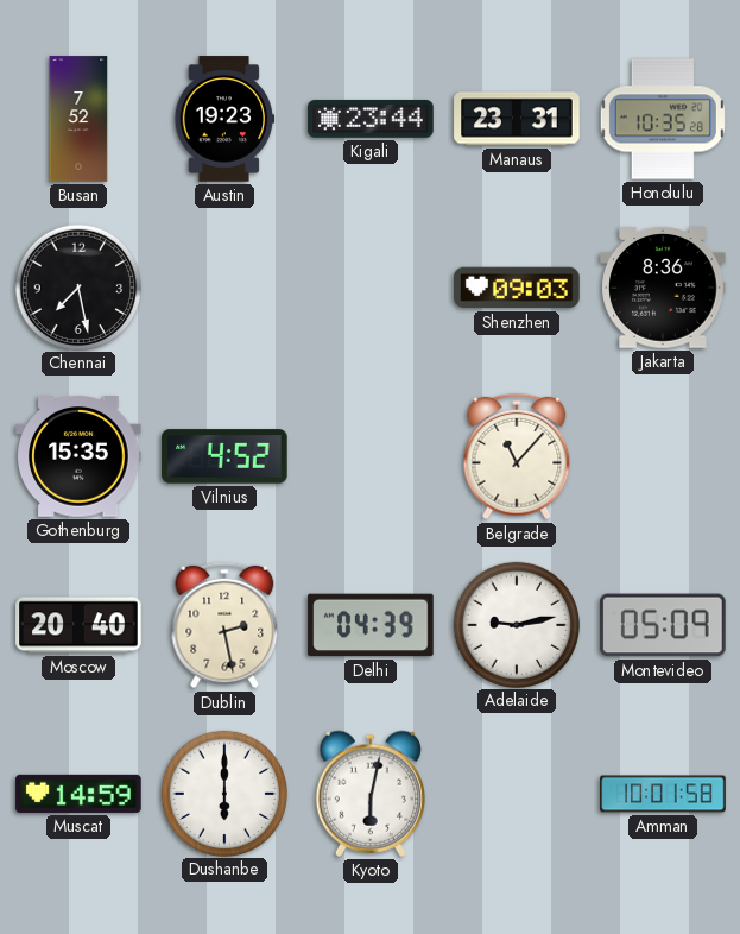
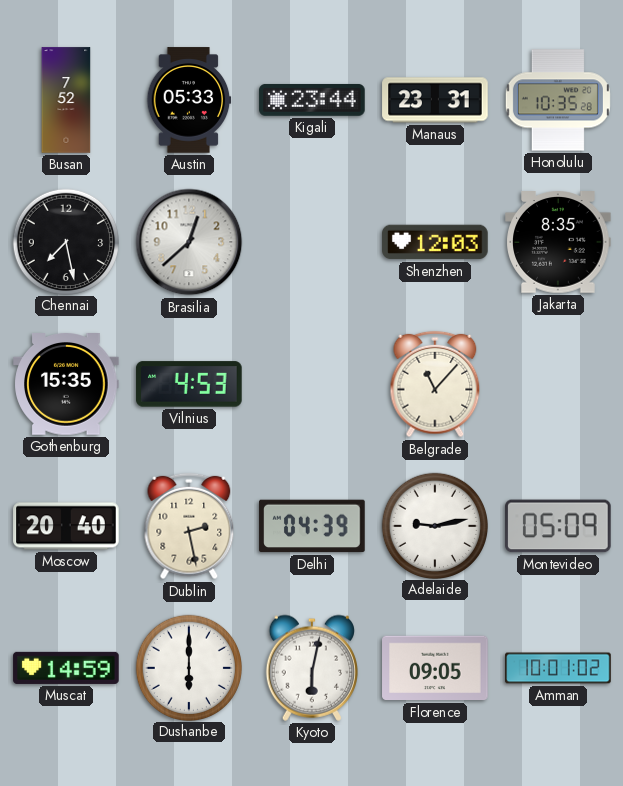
Austin: 19:23 -> 05:33
Brasilia: none -> 12:38
Shenzhen: 09:03 -> 12:03
Jakarta: 8:36 -> 8:35
Vilnius: 4:52 -> 4:53
Florence: none -> 09:05
Amman: 10:01:58 -> 10:01:02
